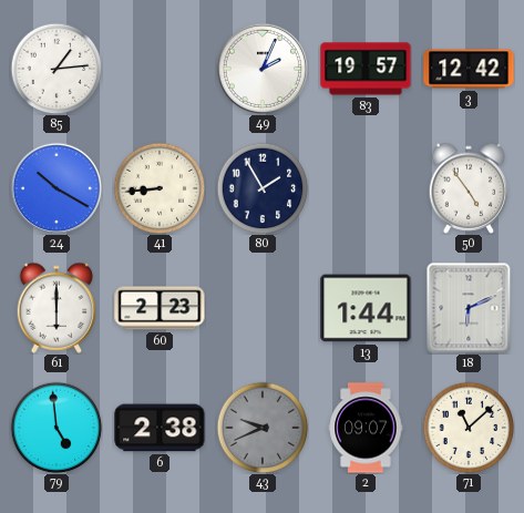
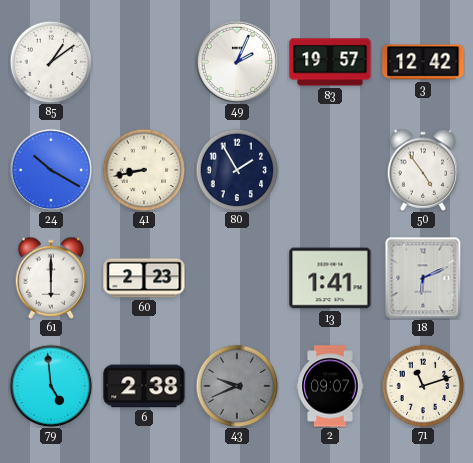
85: 1:14 -> 1:09
41: 8:44 -> 8:43
13: 1:44 -> 1:41
71: 11:08 -> 11:12
